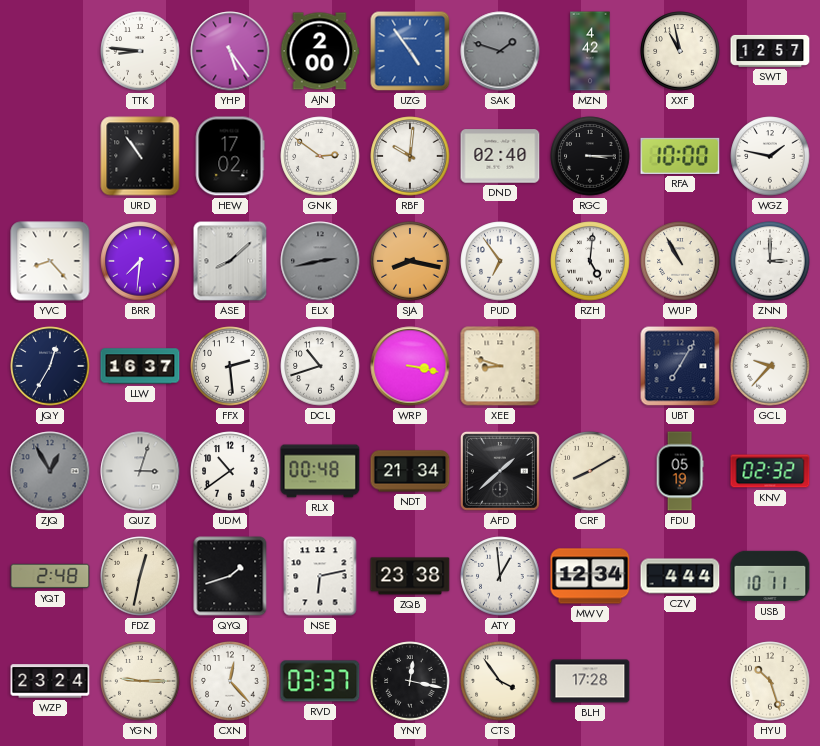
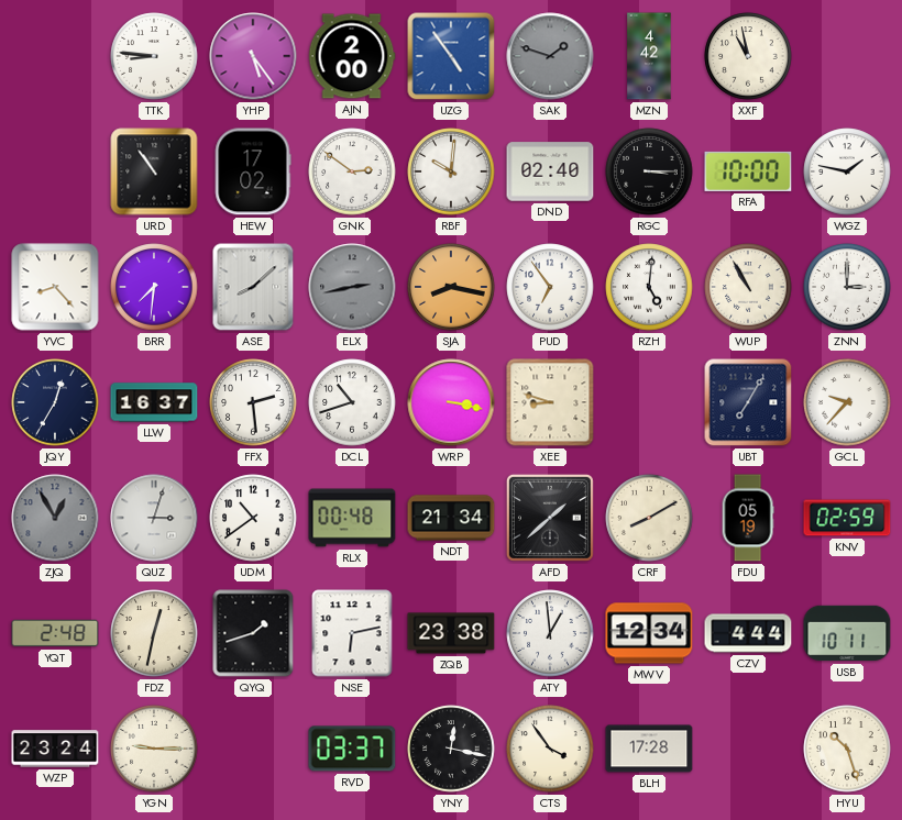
SWT: 12:57 -> none
KNV: 02:32 -> 02:59
CXN: 12:23 -> none
